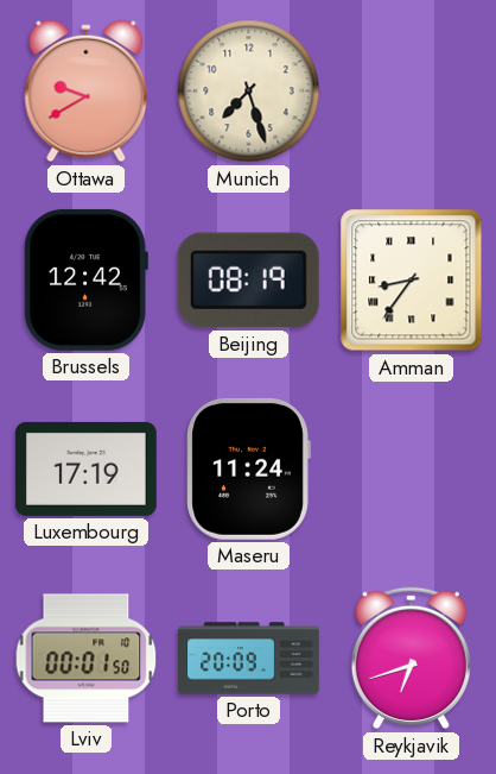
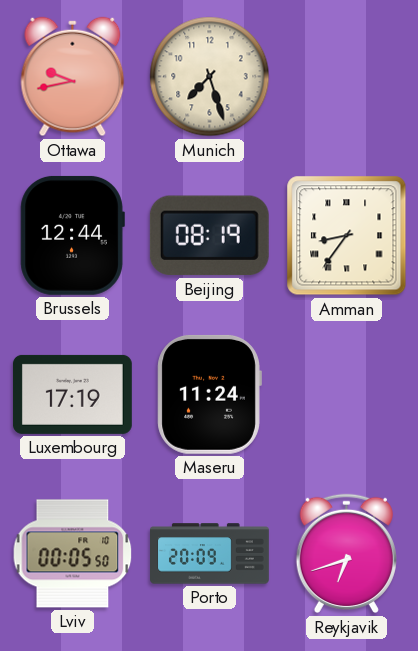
Ottawa: 9:40 -> 9:43
Brussels: 12:42 -> 12:44
Lviv: 00:01 -> 00:05
